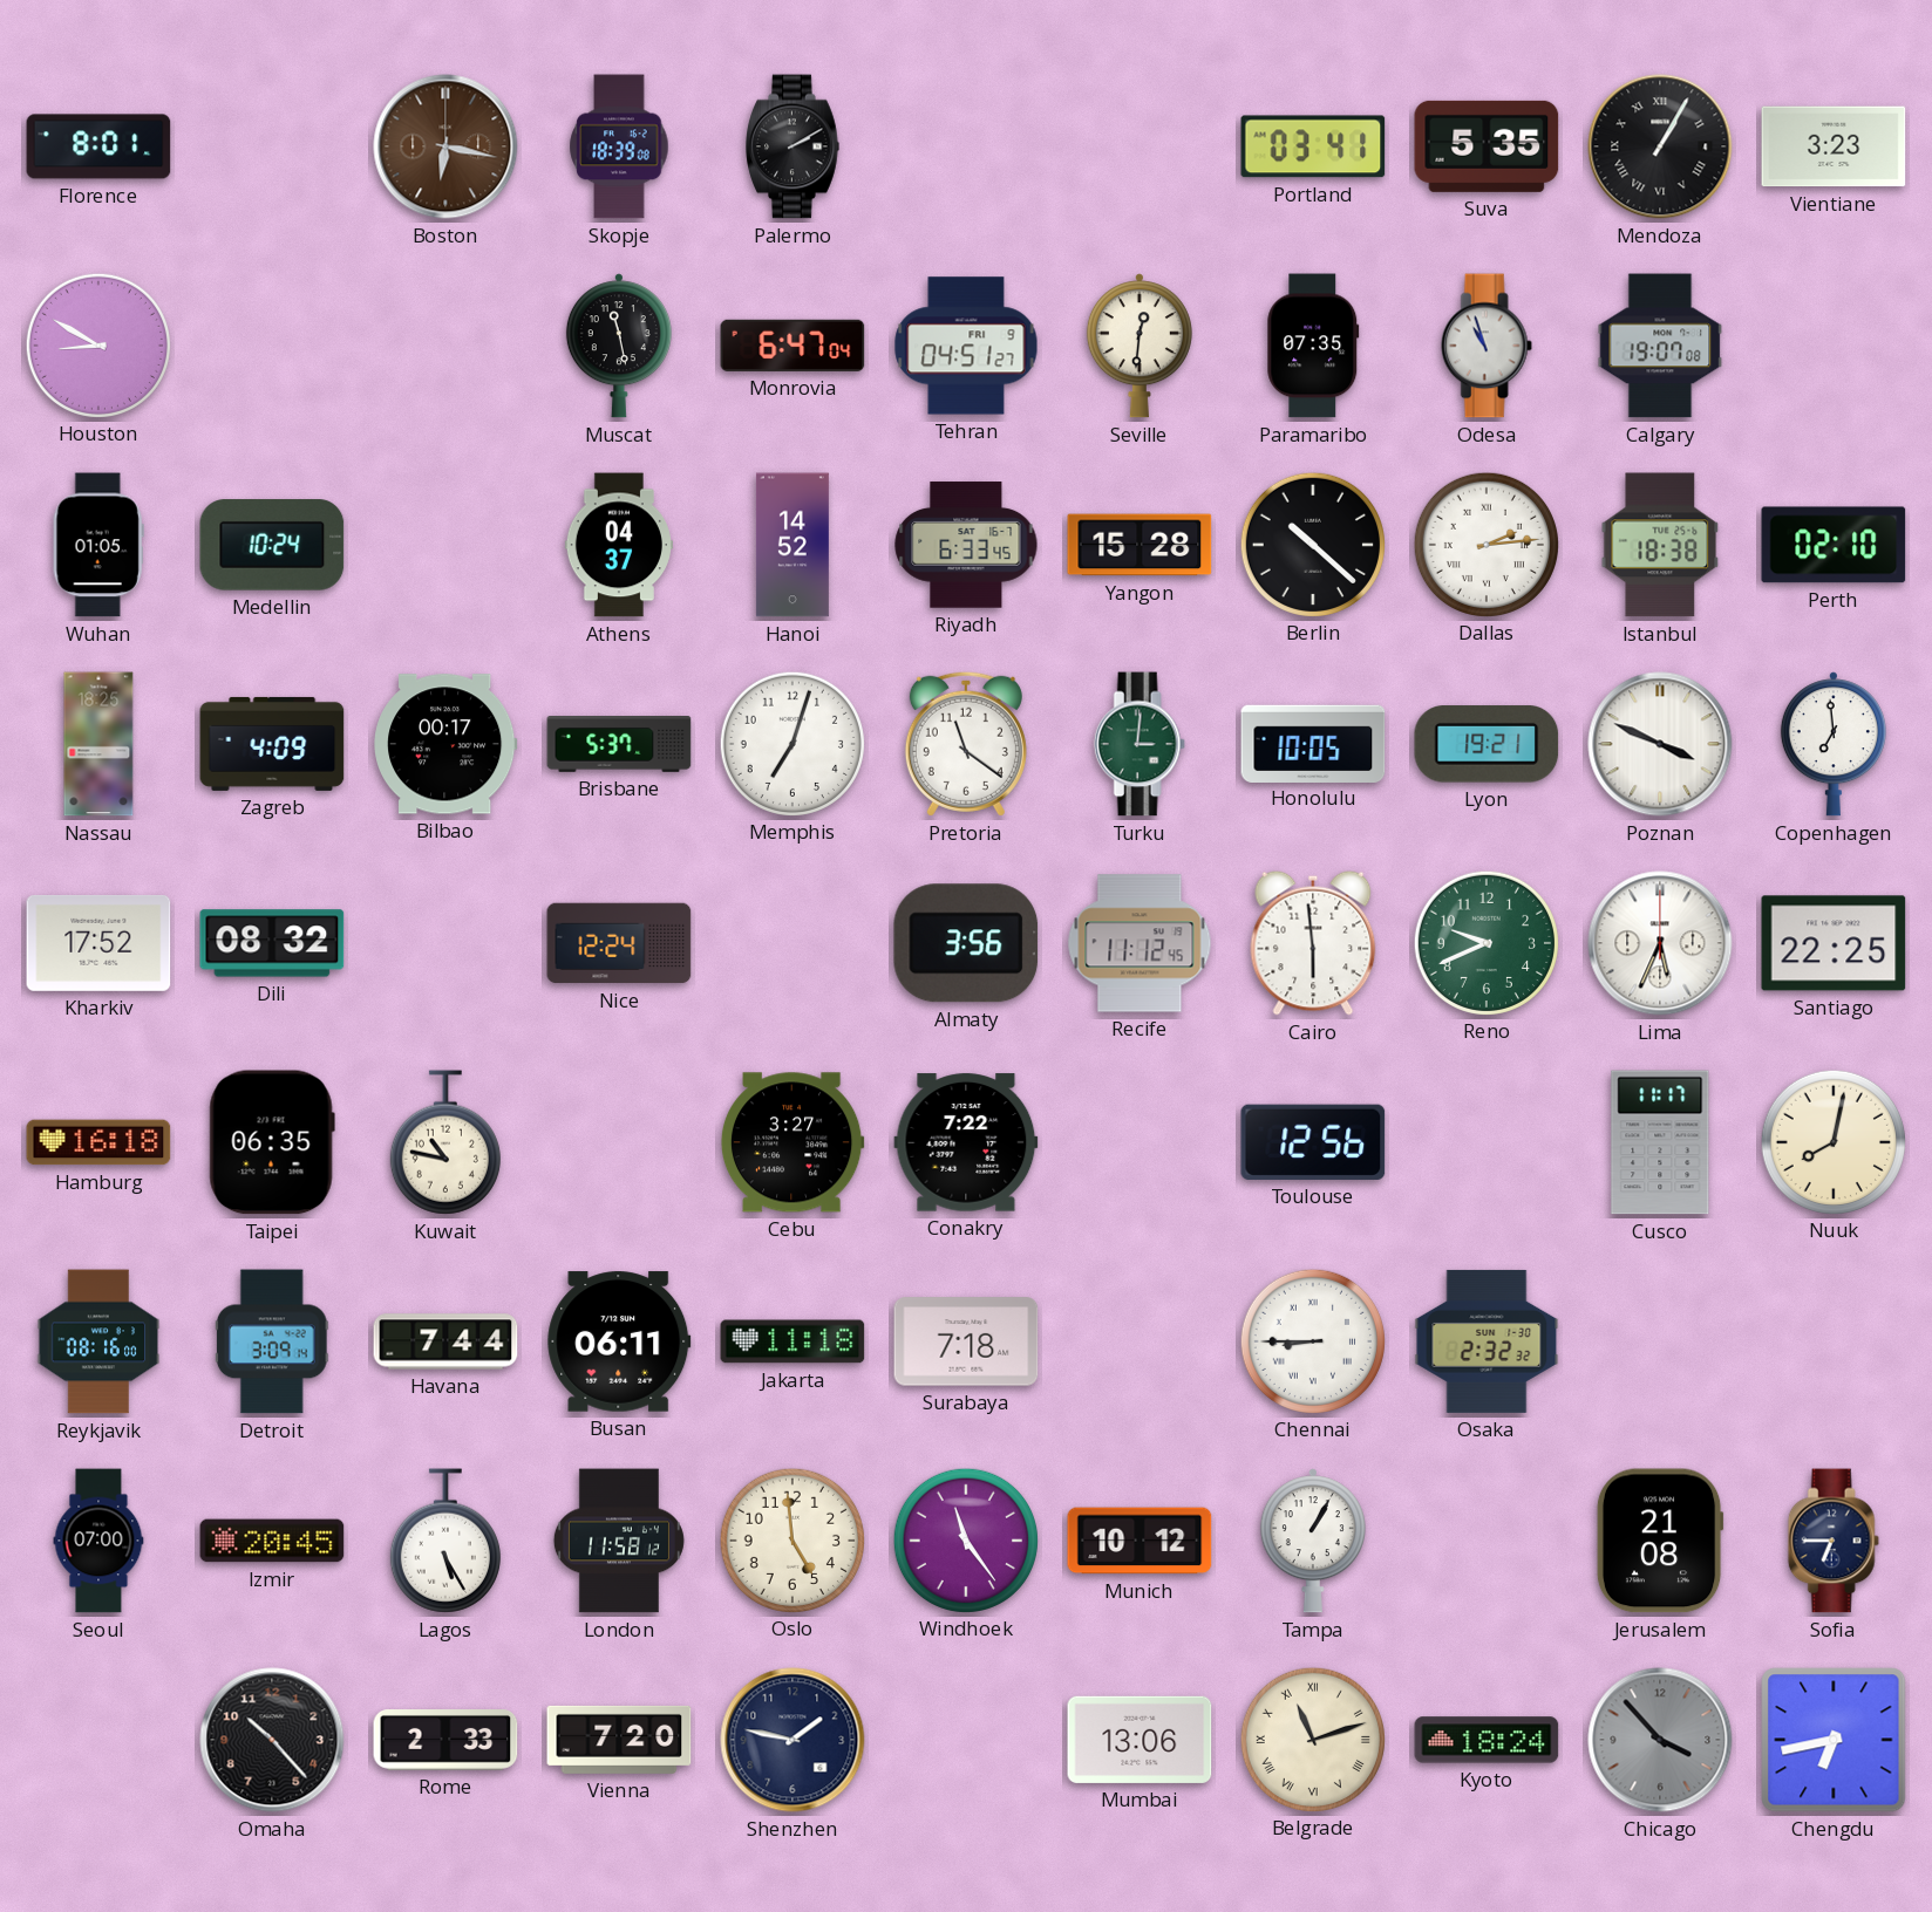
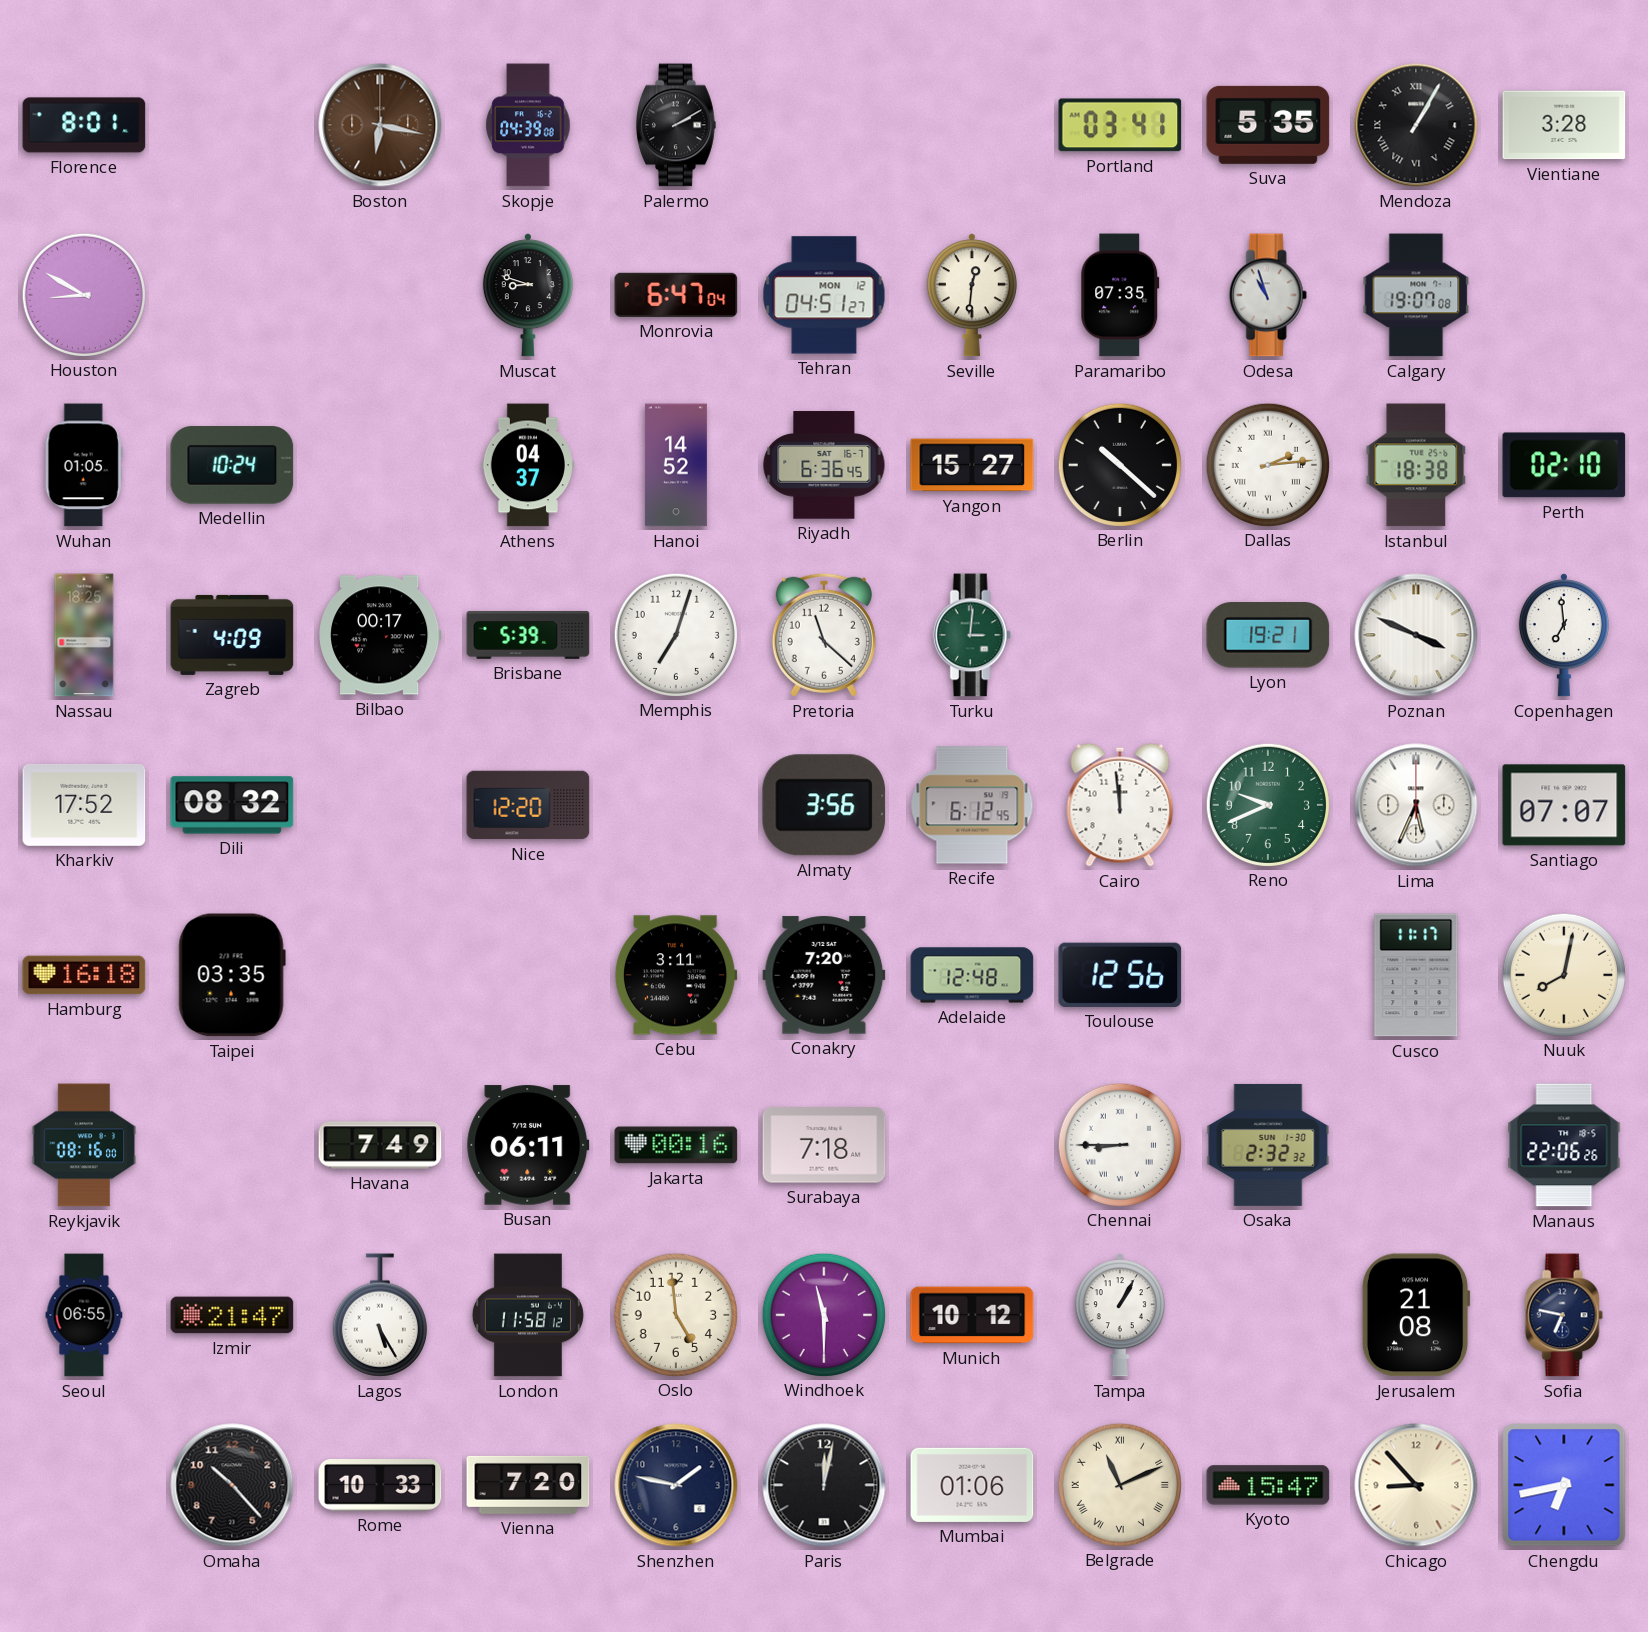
Skopje: 18:39 -> 04:39
Vientiane: 3:23 -> 3:28
Muscat: 11:28 -> 8:48
Tehran date: FRI 9 -> MON 12
Riyadh: 6:33 -> 6:36
Yangon: 15:28 -> 15:27
Brisbane: 5:37 -> 5:39
Pretoria: 11:21 -> 11:22
Honolulu: 10:05 -> none
Nice: 12:24 -> 12:20
Recife: 11:12 -> 6:12
Cairo: 5:59 -> 11:59
Santiago: 22:25 -> 07:07
Taipei: 06:35 -> 03:35
Kuwait: 10:47 -> none
Cebu: 3:27 -> 3:11
Conakry: 7:22 -> 7:20
Adelaide: none -> 12:48
Detroit: 3:09 -> none
Havana: 7:44 -> 7:49
Jakarta: 11:18 -> 00:16
Manaus: none -> 22:06
Seoul: 07:00 -> 06:55
Izmir: 20:45 -> 21:47
Windhoek: 11:24 -> 11:30
Sofia: 6:45 -> 6:47
Rome: 2:33 -> 10:33
Paris: none -> 12:02
Mumbai: 13:06 -> 01:06
Belgrade: 11:12 -> 11:11
Kyoto: 18:24 -> 15:47
Chicago: 3:53 -> 8:53
Chicago dial: grey -> cream
